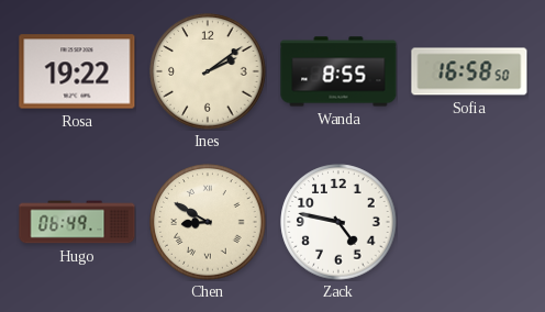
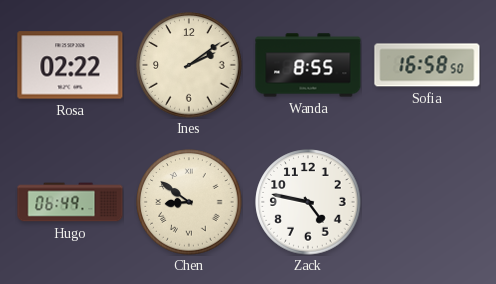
Rosa: 19:22 -> 02:22
Chen: 8:50 -> 8:51
